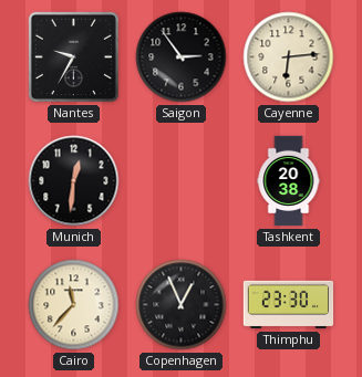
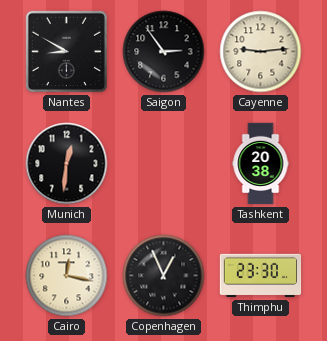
Nantes: 9:35 -> 8:50
Cayenne: 6:14 -> 9:14
Cairo: 11:37 -> 12:17
